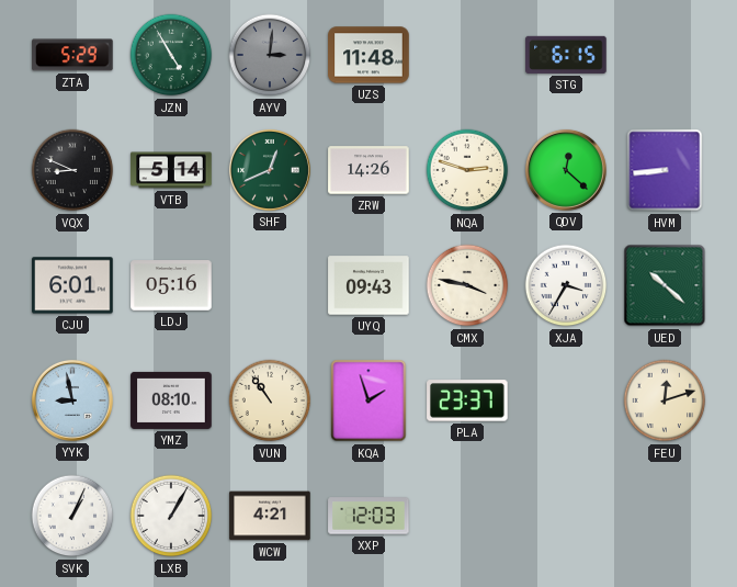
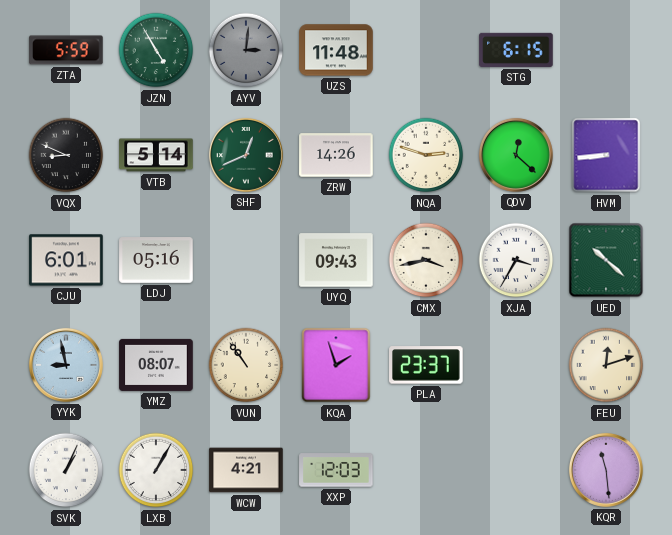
ZTA: 5:29 -> 5:59
CMX: 3:47 -> 3:43
YMZ: 08:10 -> 08:07
KQR: none -> 11:29
